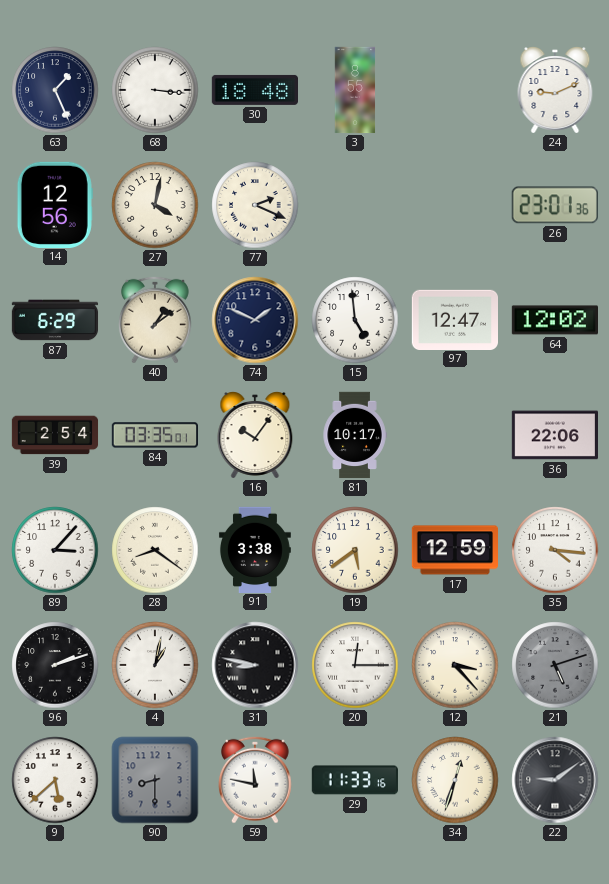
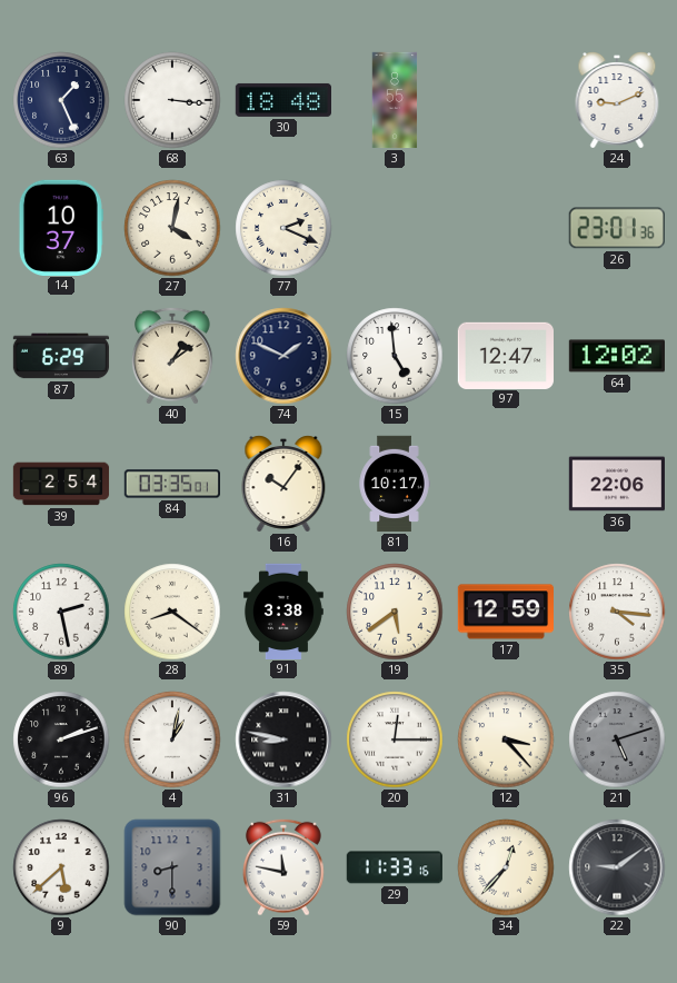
14: 12:56 -> 10:37
89: 3:07 -> 2:28
34: 12:33 -> 12:37
